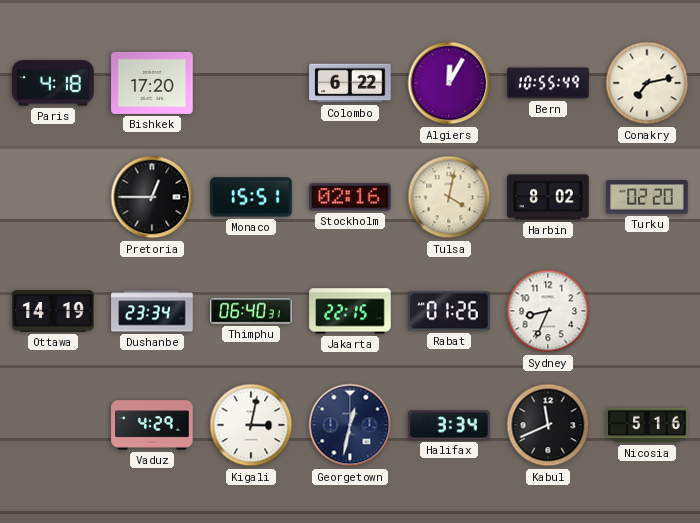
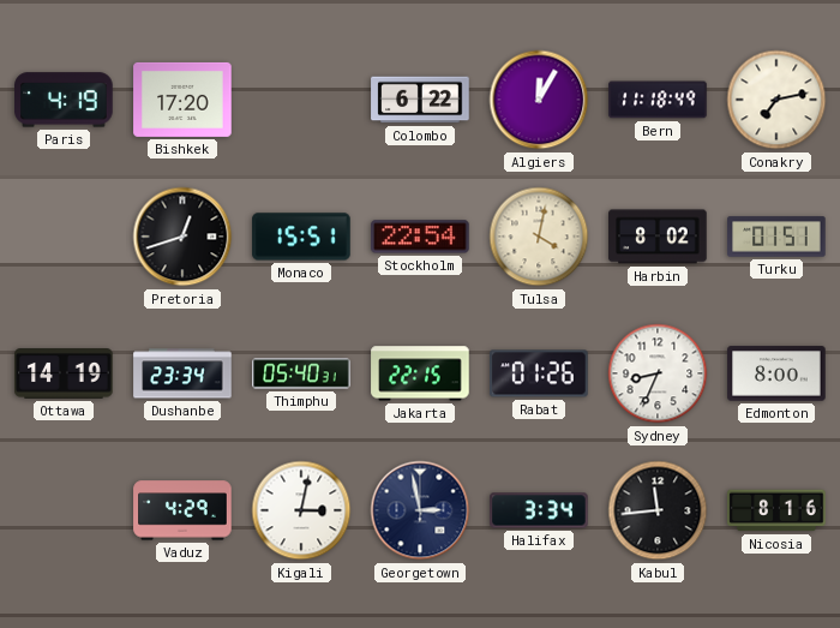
Paris: 4:18 -> 4:19
Bern: 10:55 -> 11:18
Pretoria: 12:45 -> 12:42
Stockholm: 02:16 -> 22:54
Turku: 02:20 -> 01:51
Thimphu: 06:40 -> 05:40
Edmonton: none -> 8:00
Georgetown: 12:32 -> 2:58
Kabul: 11:41 -> 11:44
Nicosia: 5:16 -> 8:16
